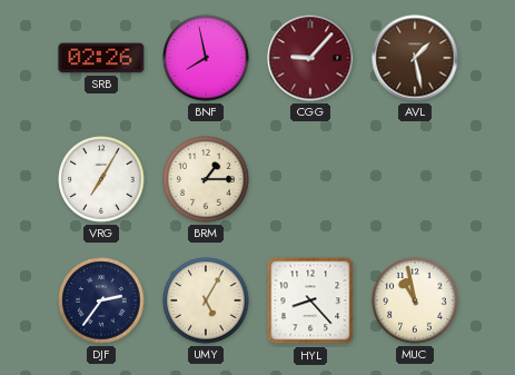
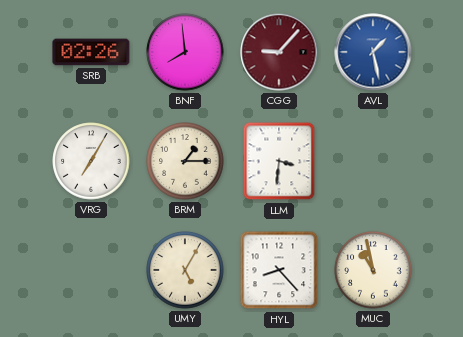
BNF: 7:58 -> 7:59
AVL dial: brown -> blue
LLM: none -> 3:31
DJF: 2:36 -> none
